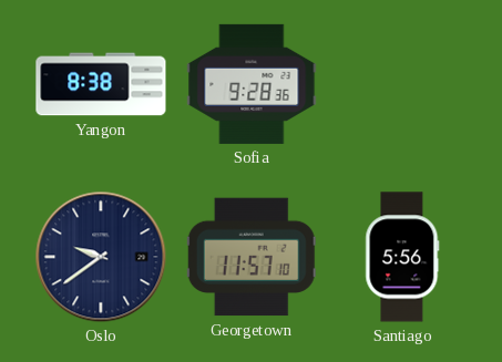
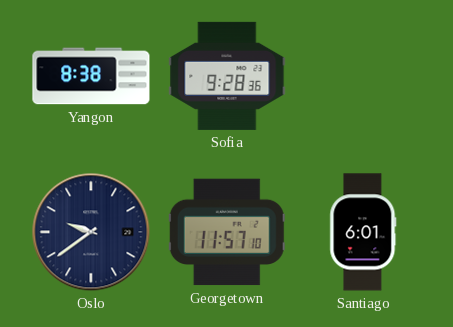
Santiago: 5:56 -> 6:01
